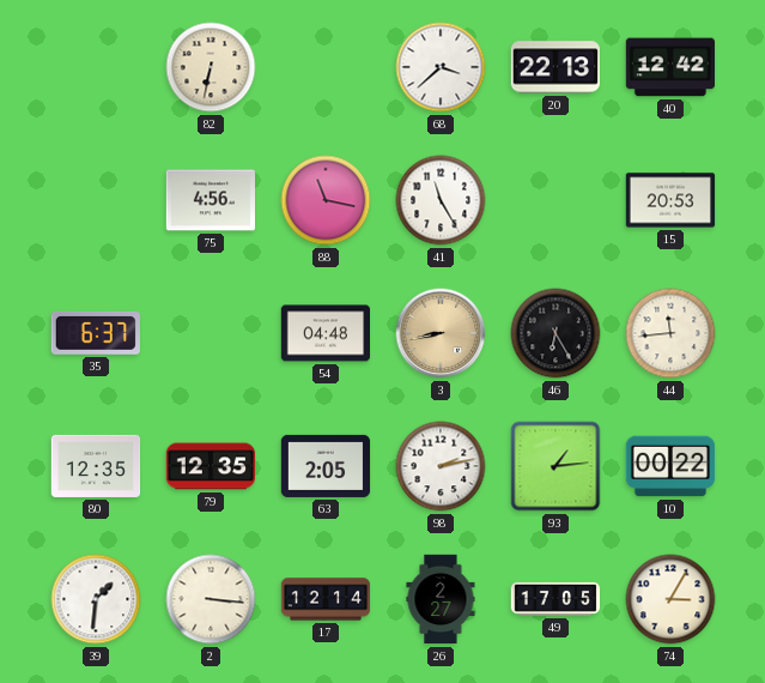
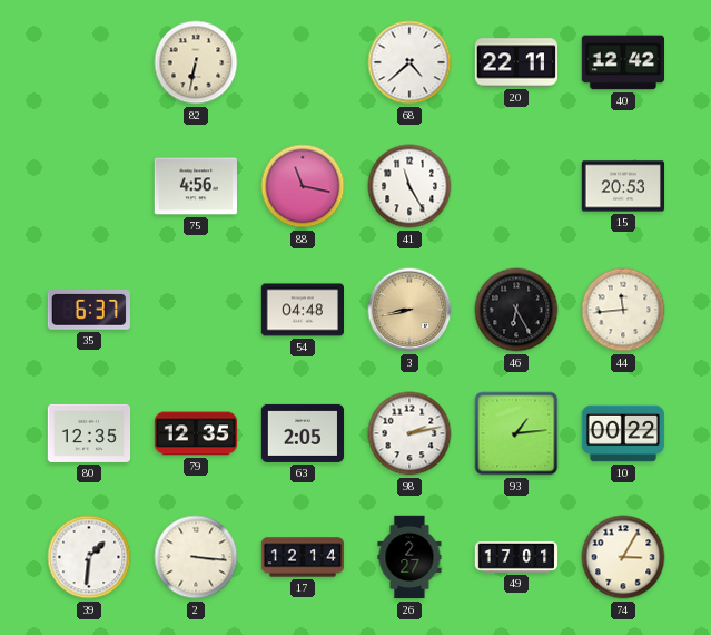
68: 3:38 -> 4:38
20: 22:13 -> 22:11
49: 17:05 -> 17:01
